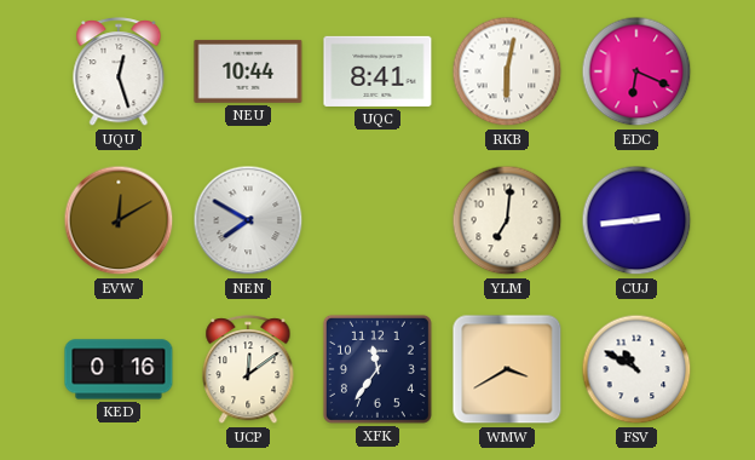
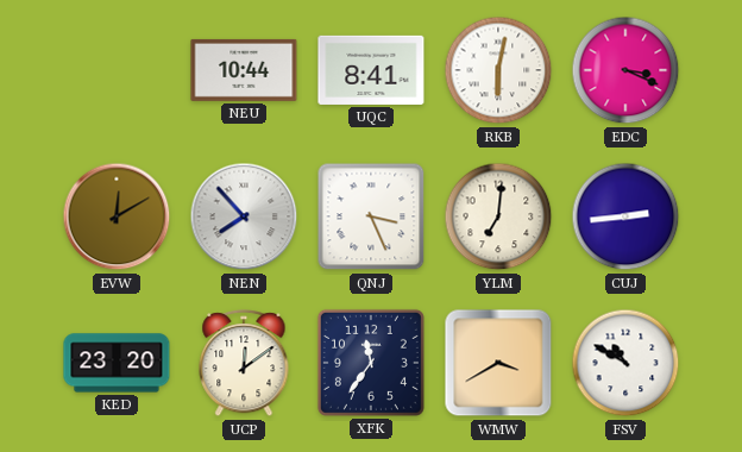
UQU: 12:27 -> none
EDC: 6:19 -> 3:19
NEN: 7:50 -> 7:53
QNJ: none -> 3:26
KED: 0:16 -> 23:20
